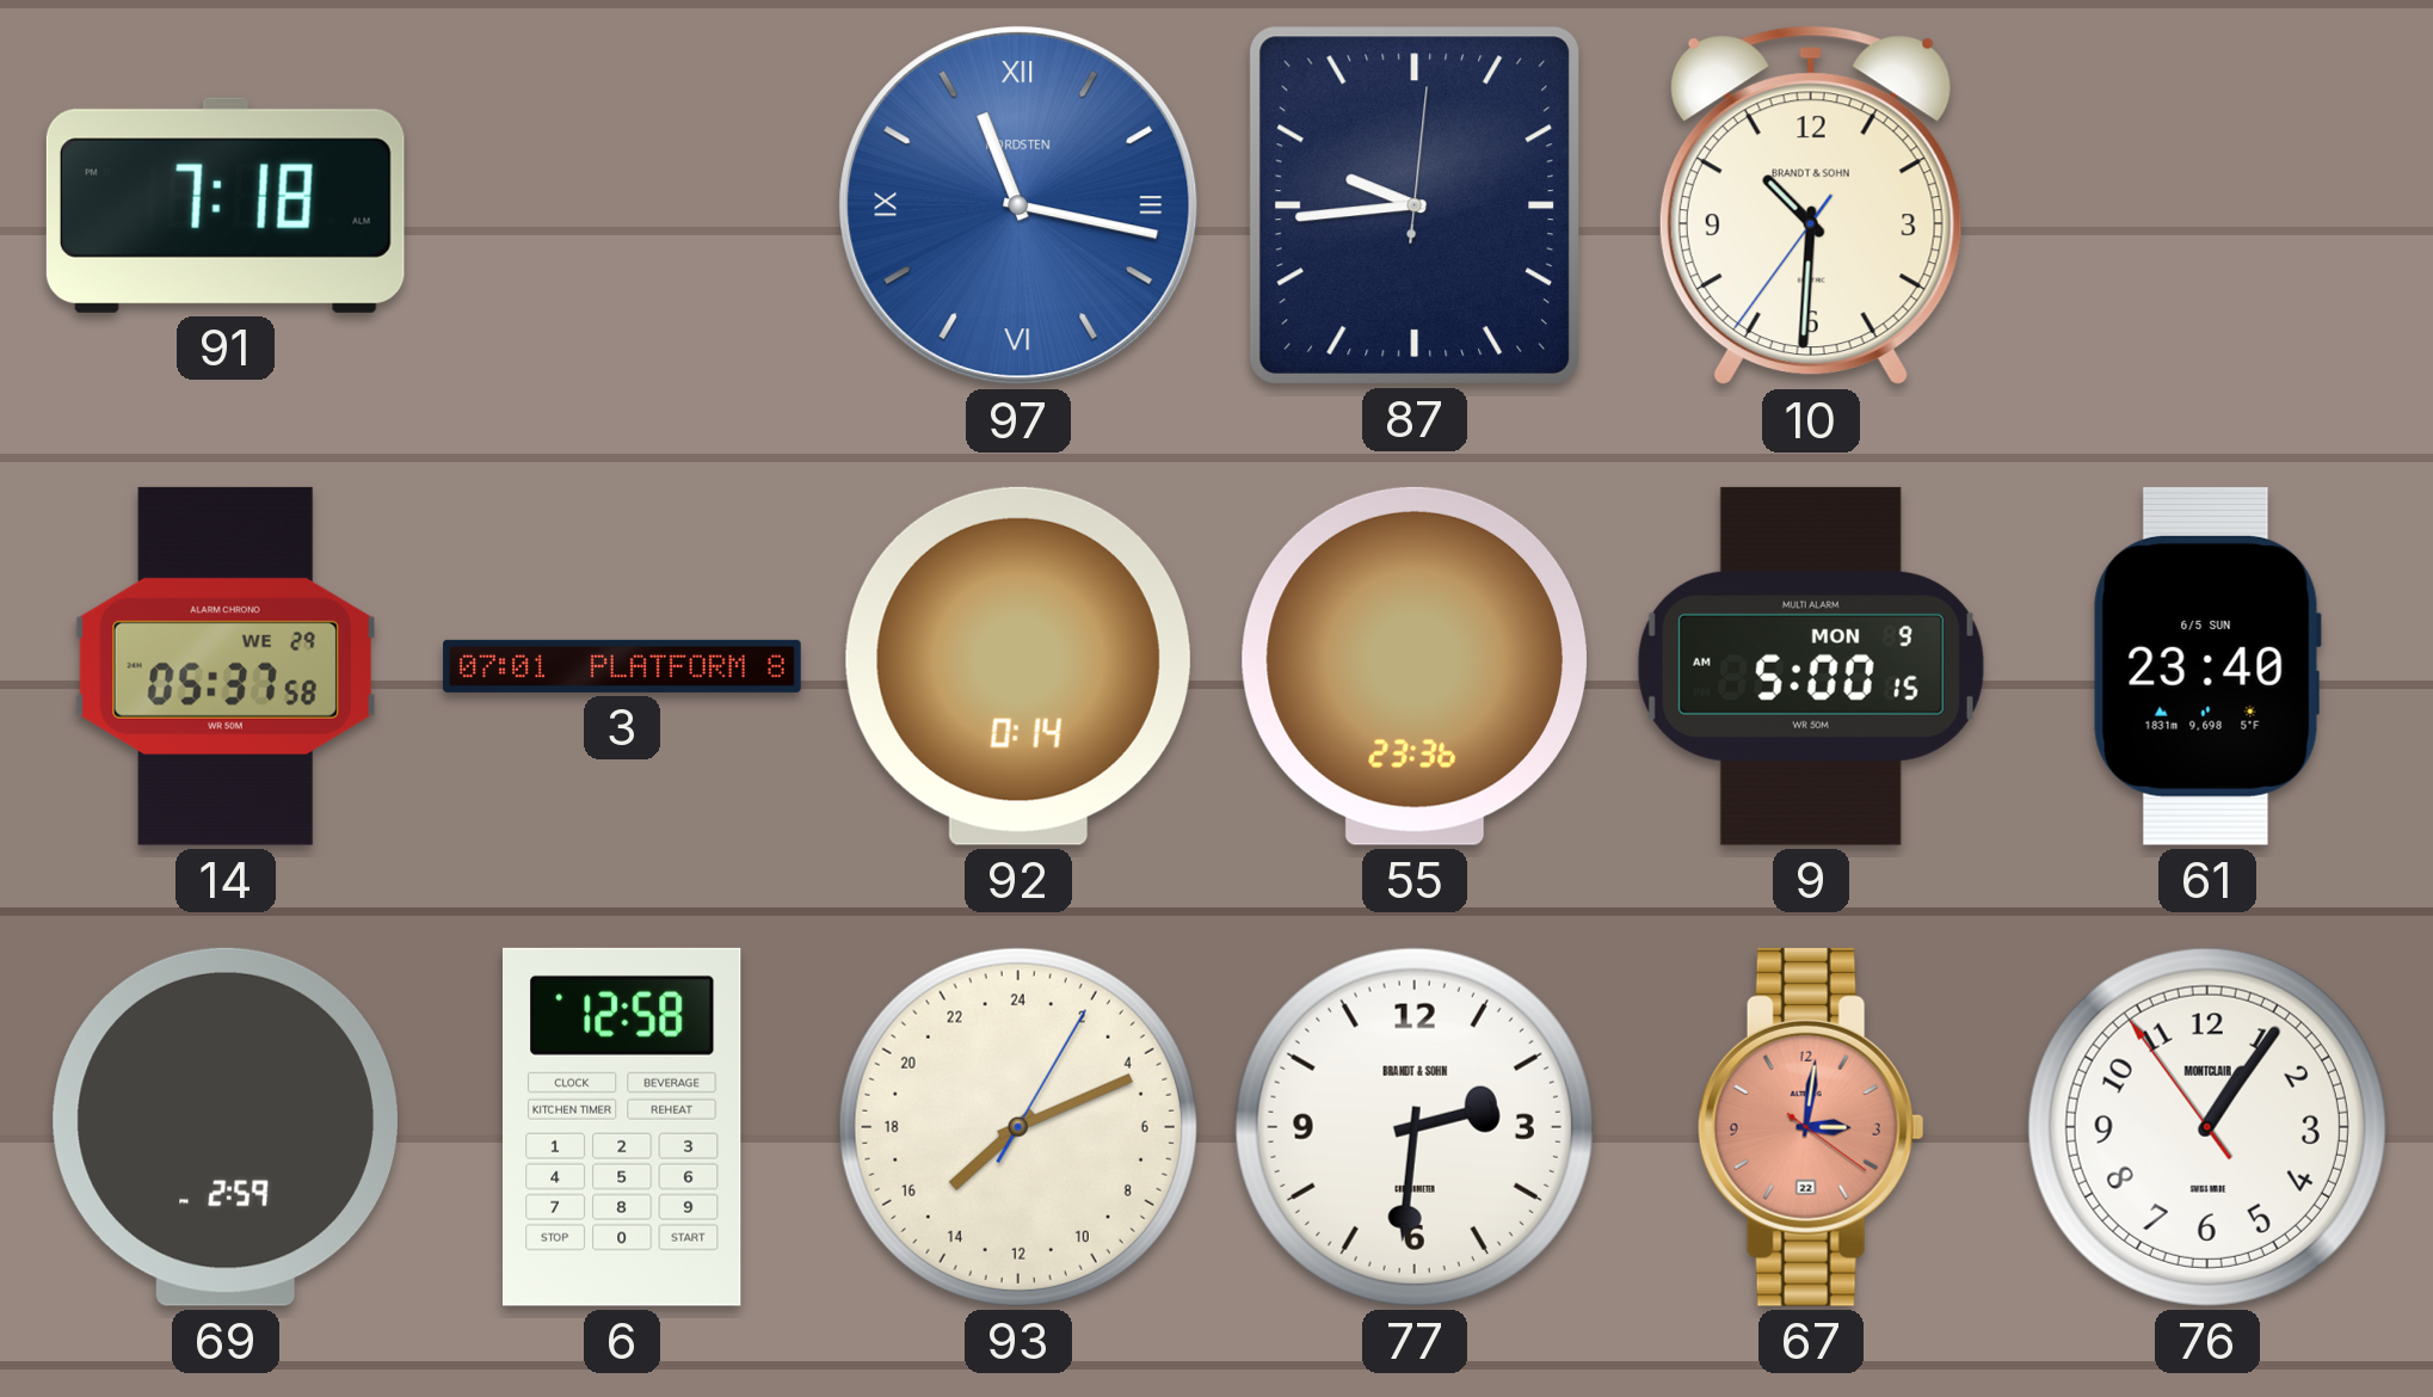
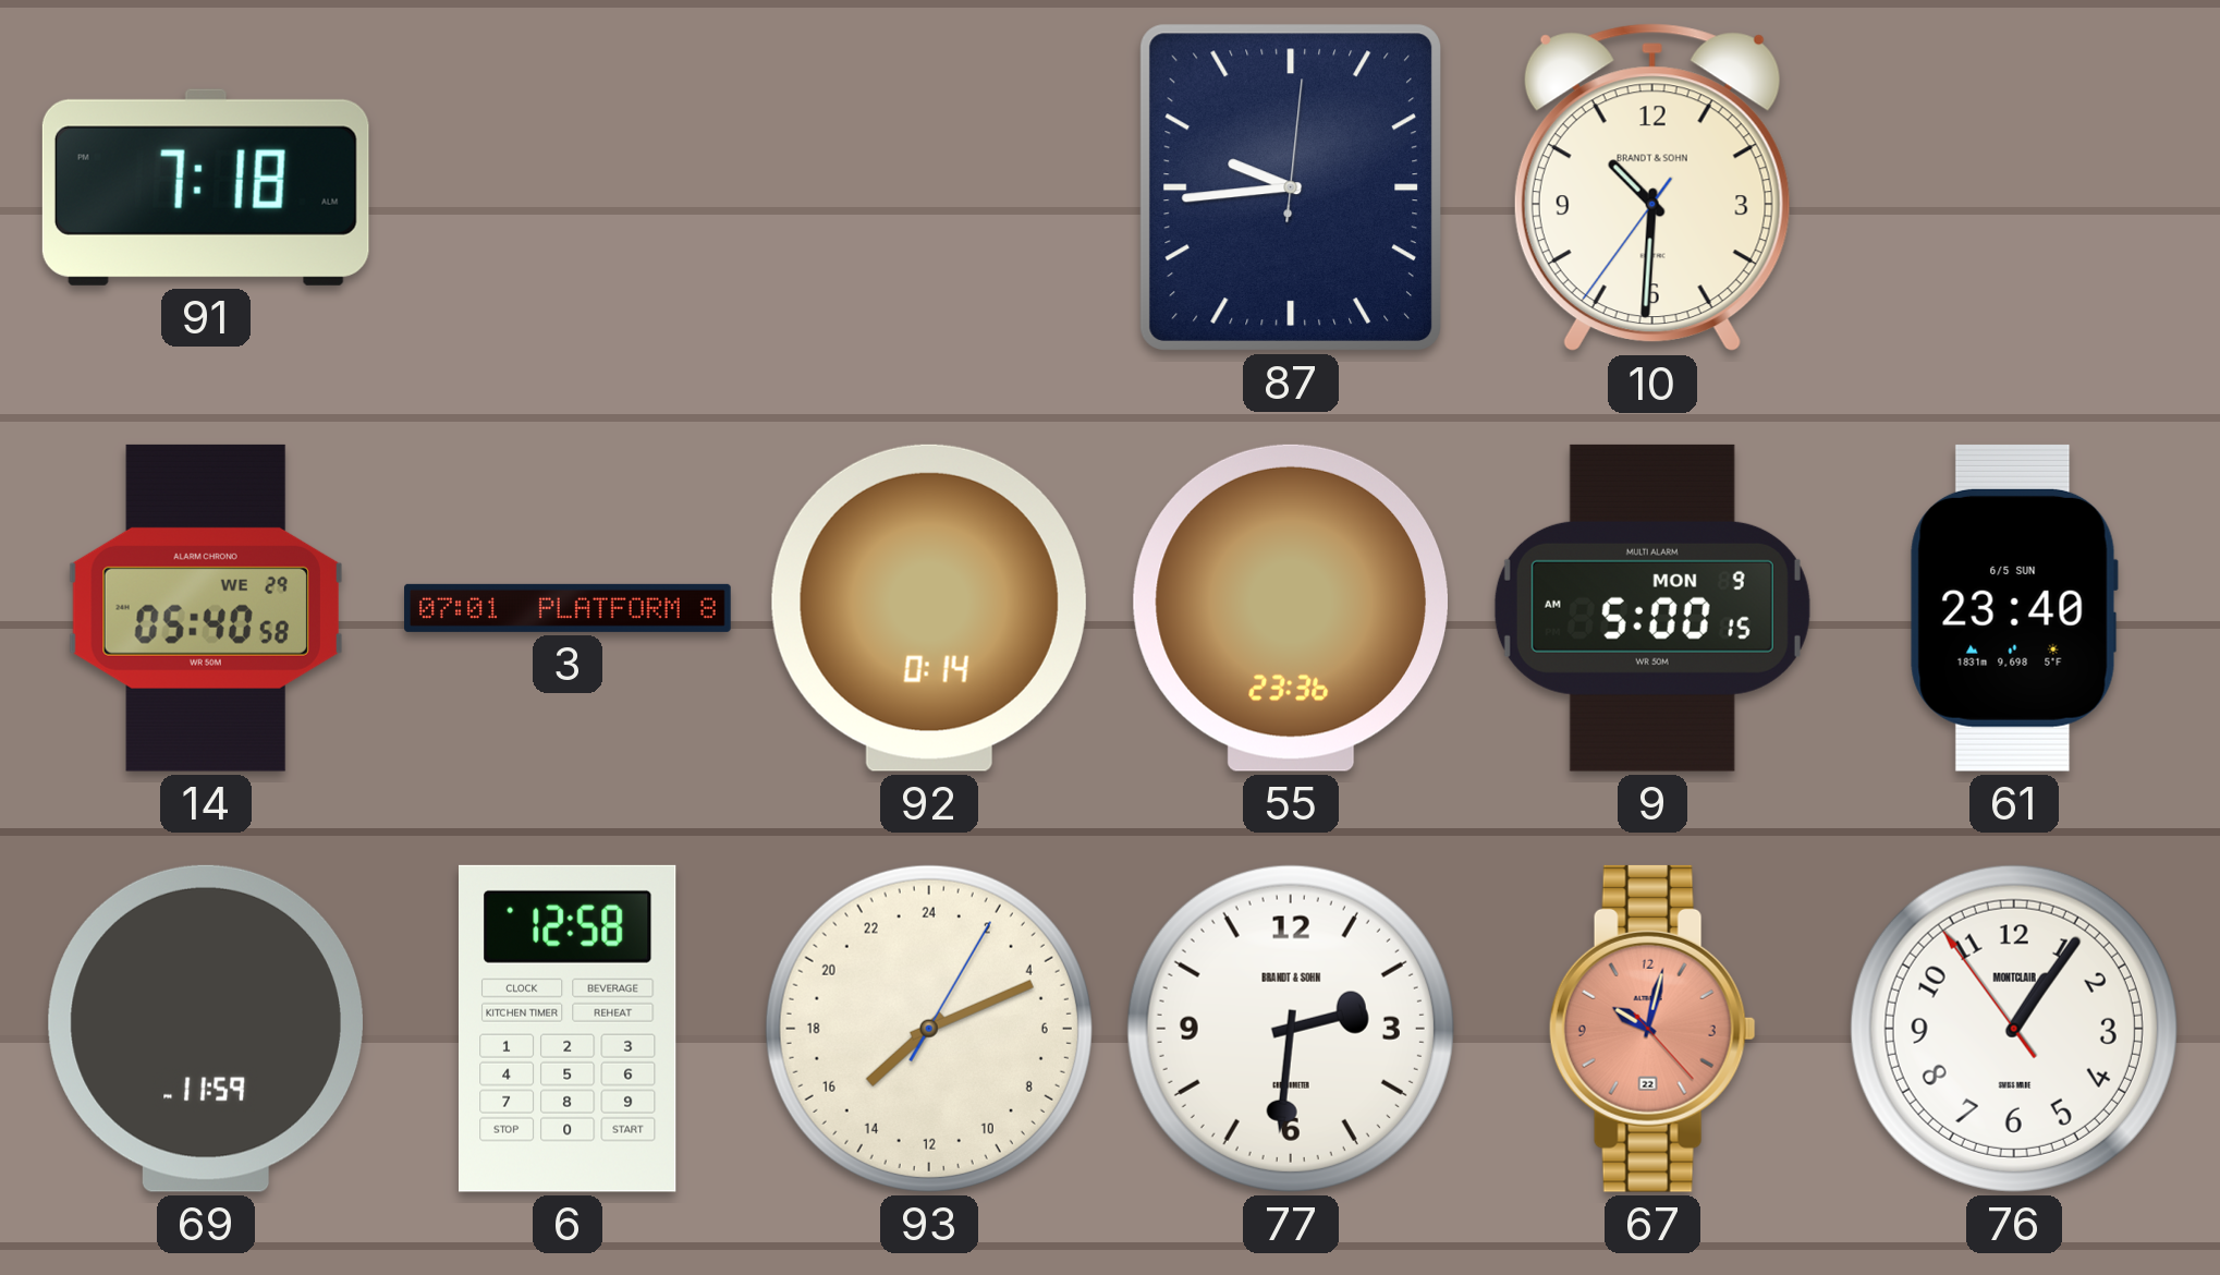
97: 11:17 -> none
14: 05:37 -> 05:40
69: 2:59 -> 11:59
67: 3:01 -> 10:02
